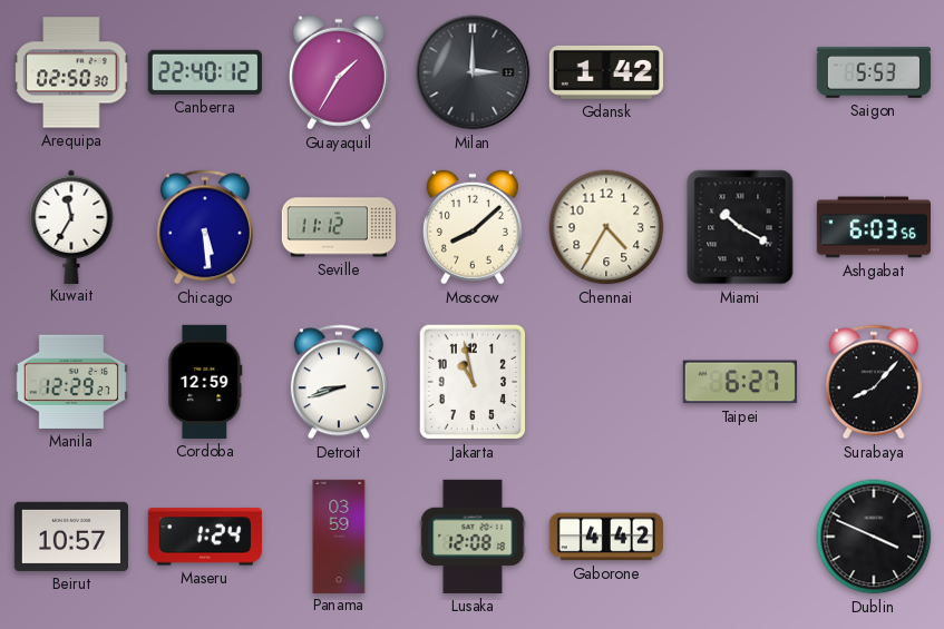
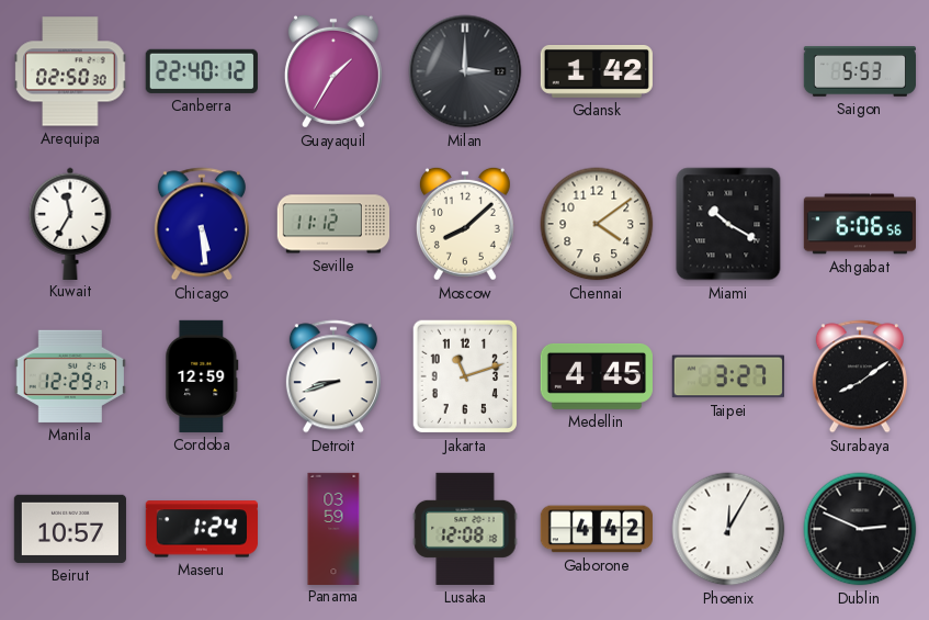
Chennai: 4:35 -> 4:09
Ashgabat: 6:03 -> 6:06
Jakarta: 10:58 -> 11:12
Medellin: none -> 4:45
Taipei: 6:27 -> 3:27
Surabaya: 8:07 -> 8:09
Phoenix: none -> 12:05
Dublin: 3:49 -> 2:49
